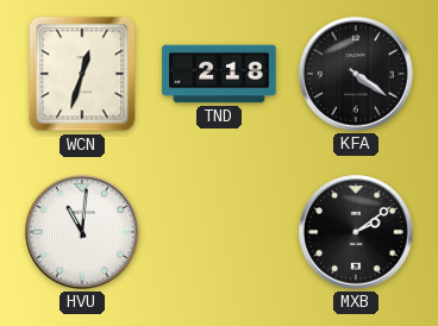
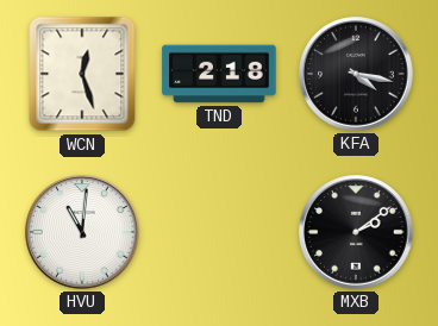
WCN: 12:33 -> 12:27
KFA: 4:21 -> 4:17
